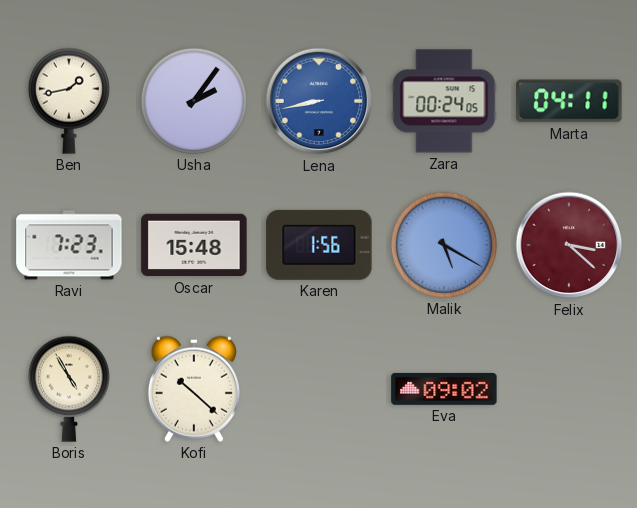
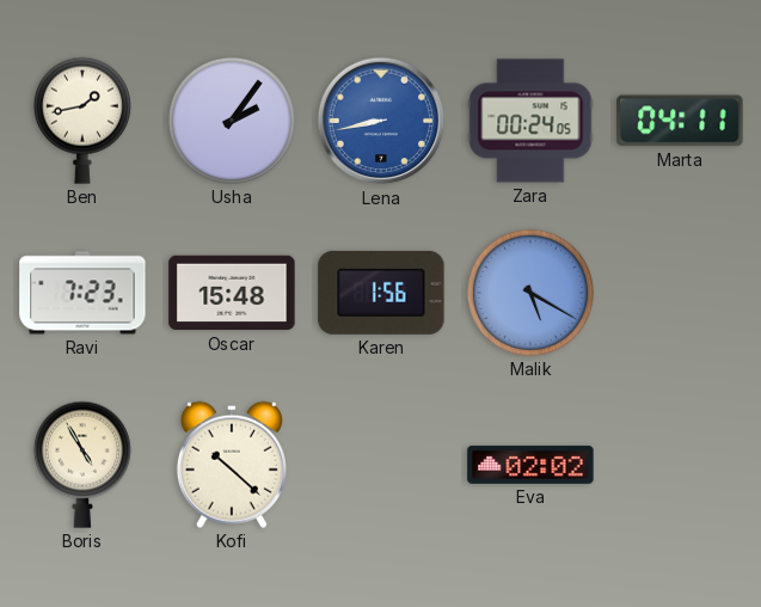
Felix: 3:22 -> none
Eva: 09:02 -> 02:02
